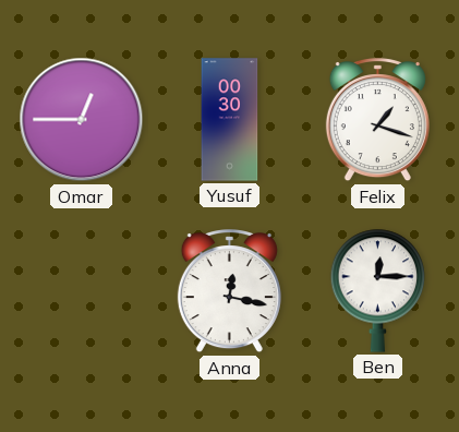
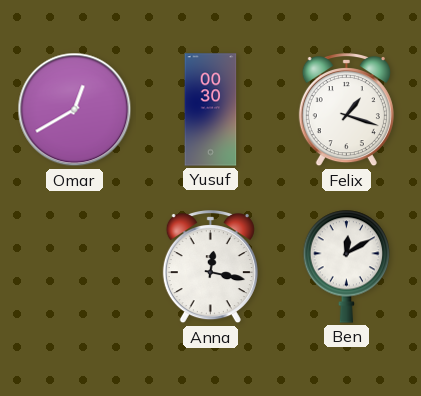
Omar: 12:45 -> 12:40
Ben: 12:15 -> 12:10
